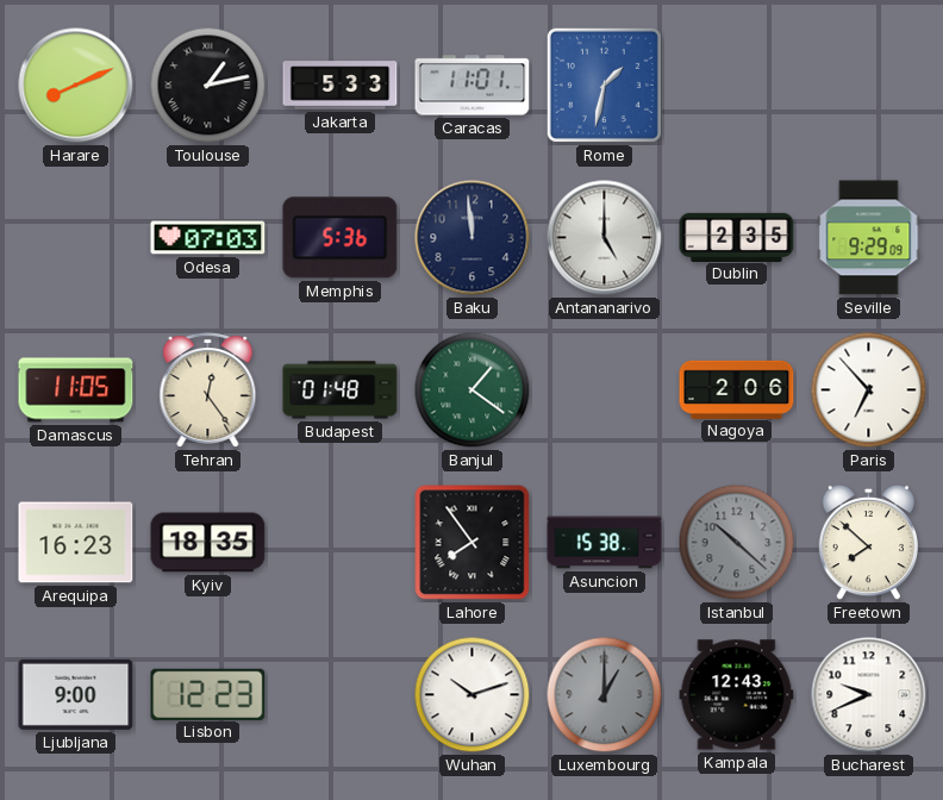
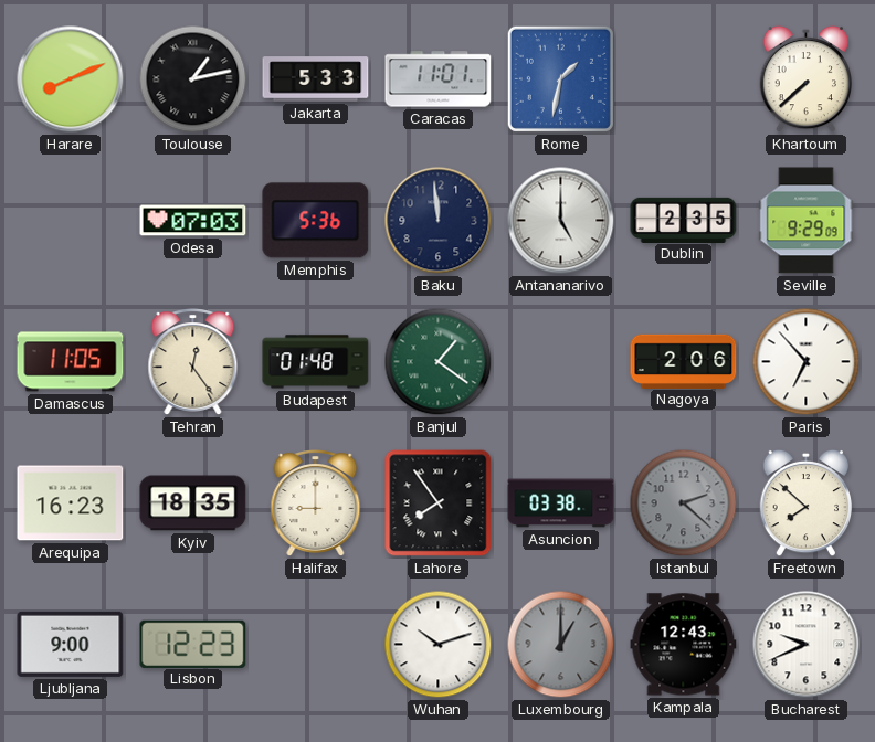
Khartoum: none -> 7:38
Halifax: none -> 9:00
Asuncion: 15:38 -> 03:38
Istanbul: 10:22 -> 2:22
